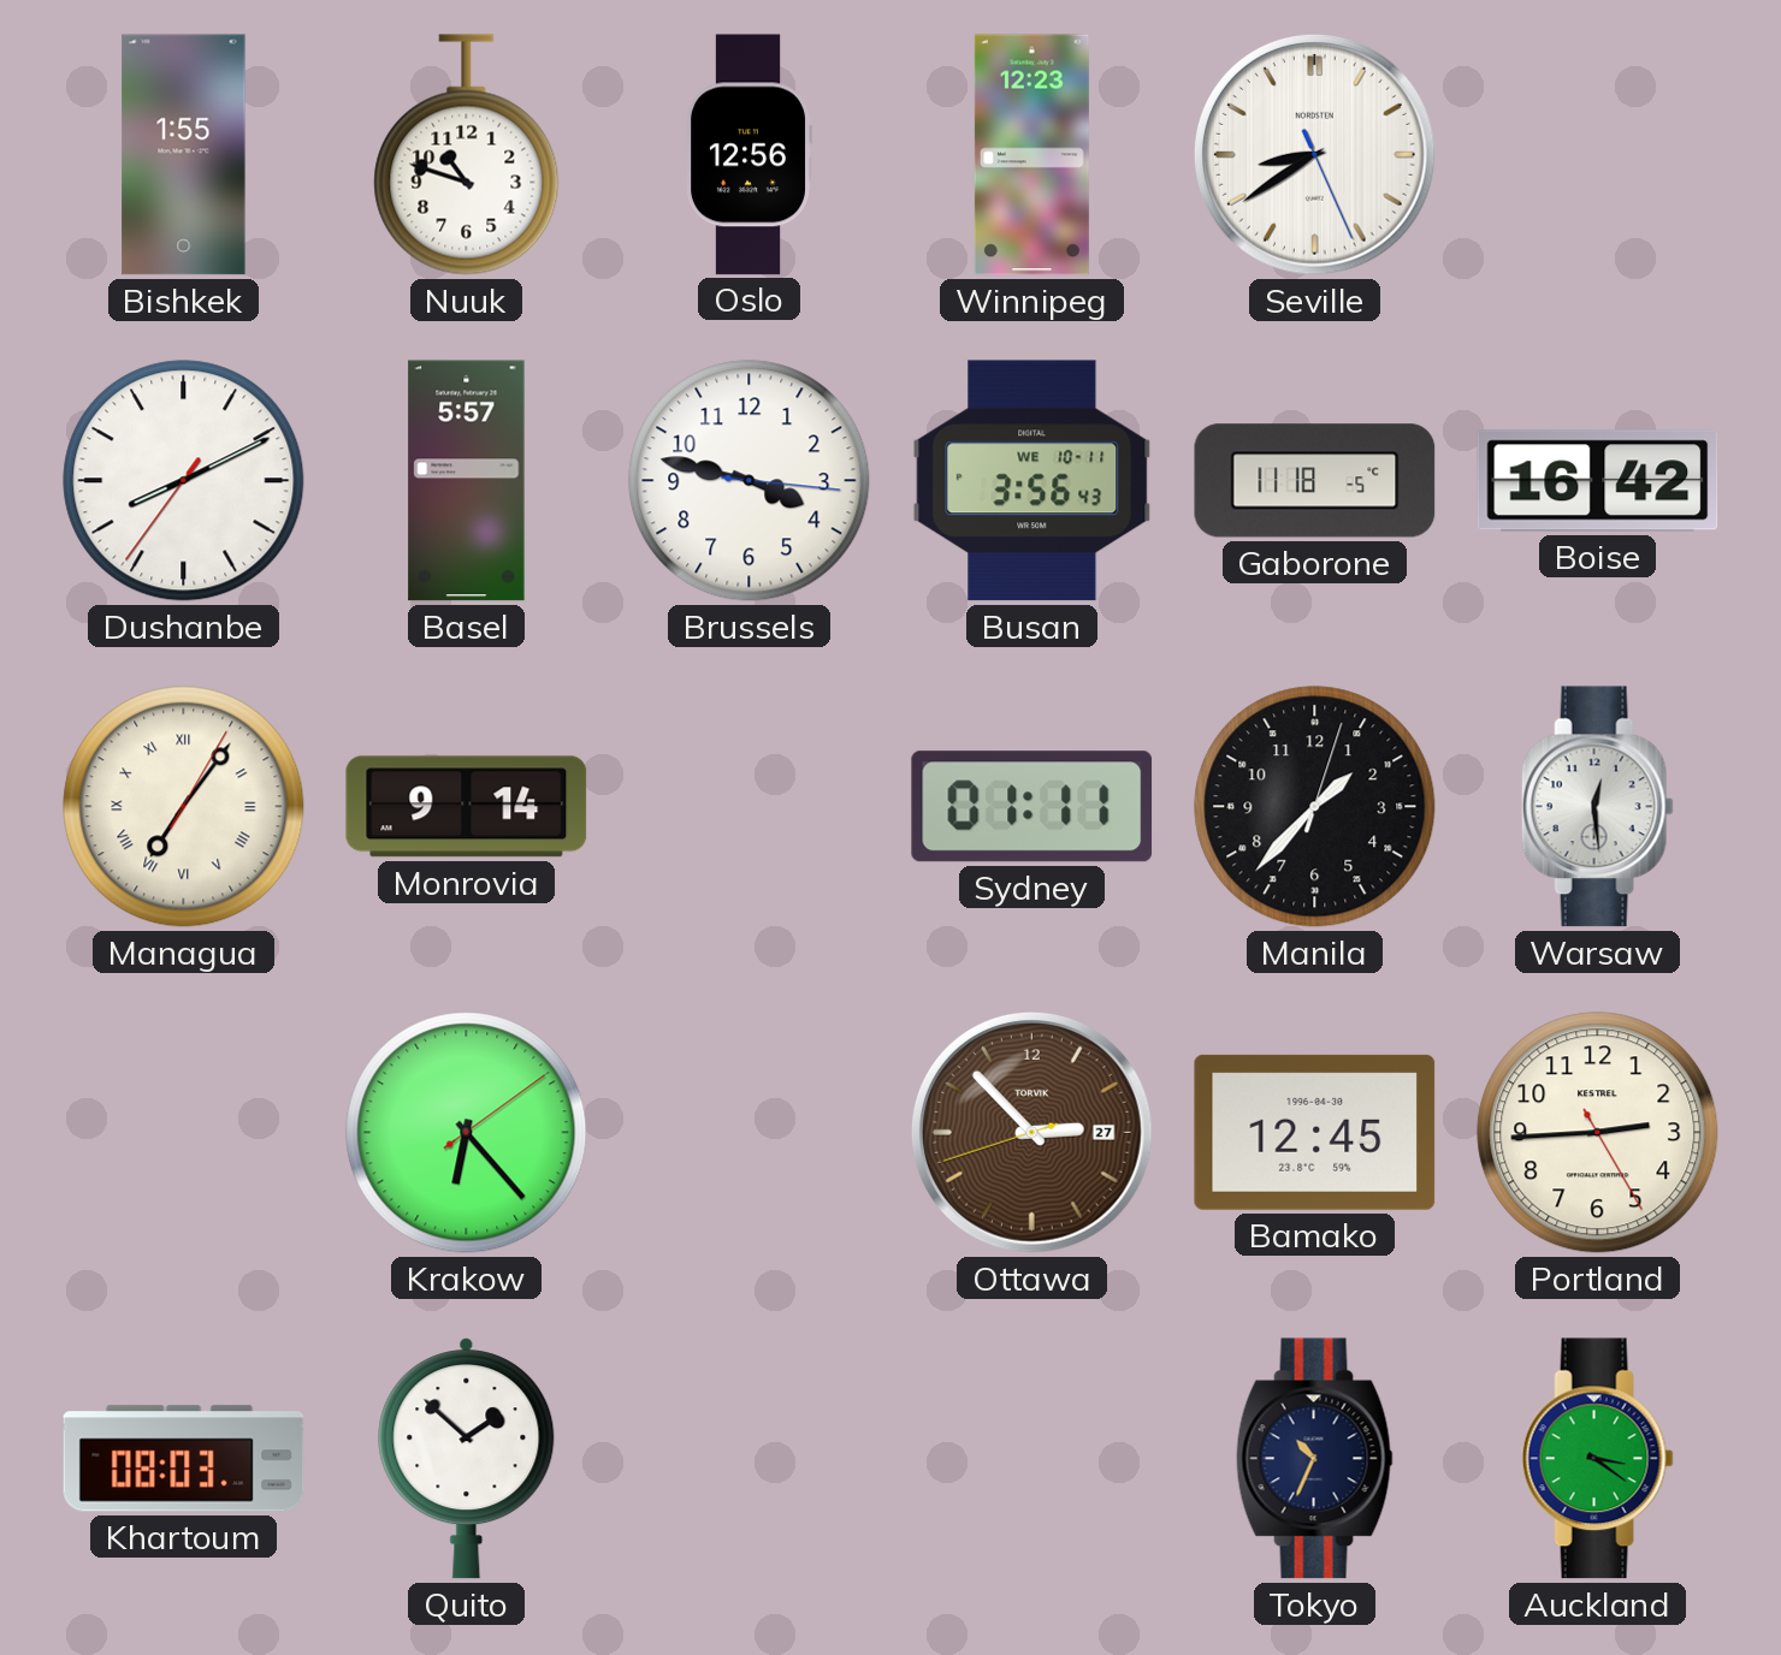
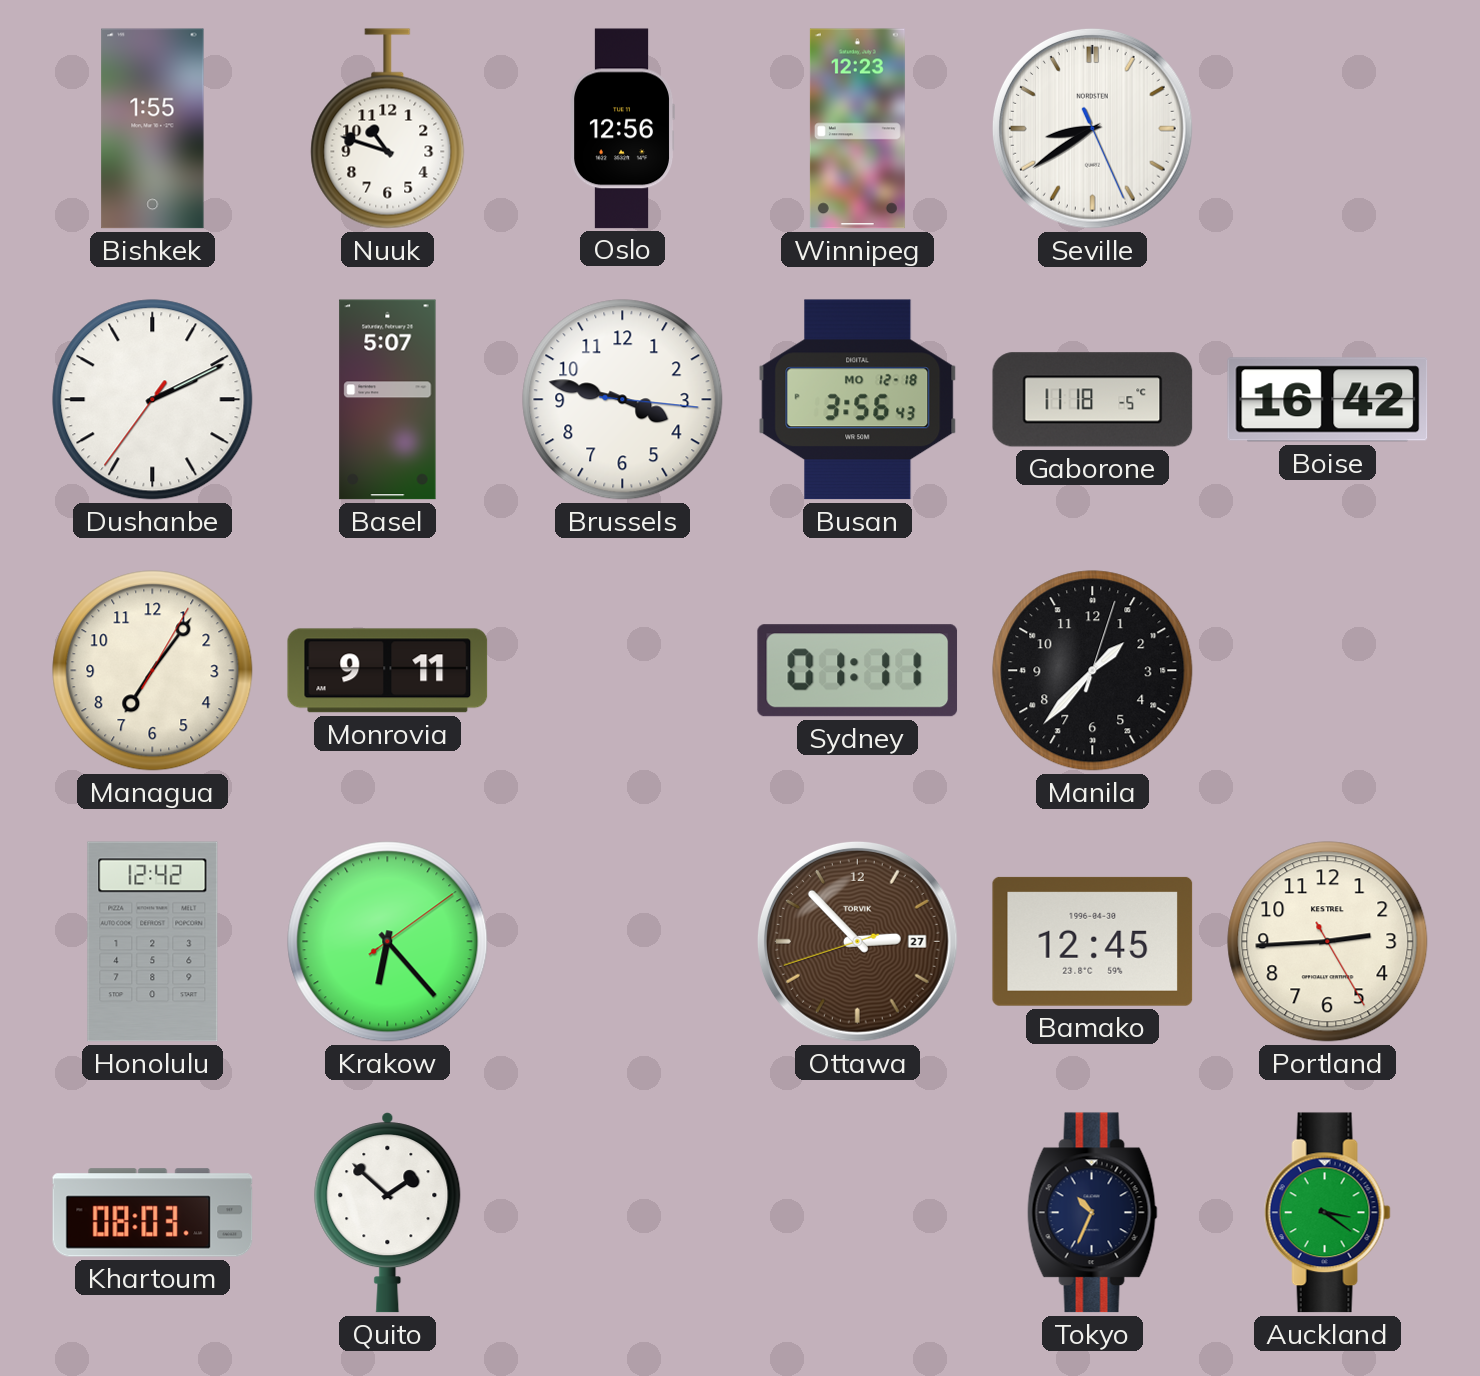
Dushanbe: 8:10 -> 2:10
Basel: 5:57 -> 5:07
Busan date: WE 10-11 -> MO 12-18
Managua numerals: Roman -> Arabic
Monrovia: 9:14 -> 9:11
Warsaw: 12:29 -> none
Honolulu: none -> 12:42
